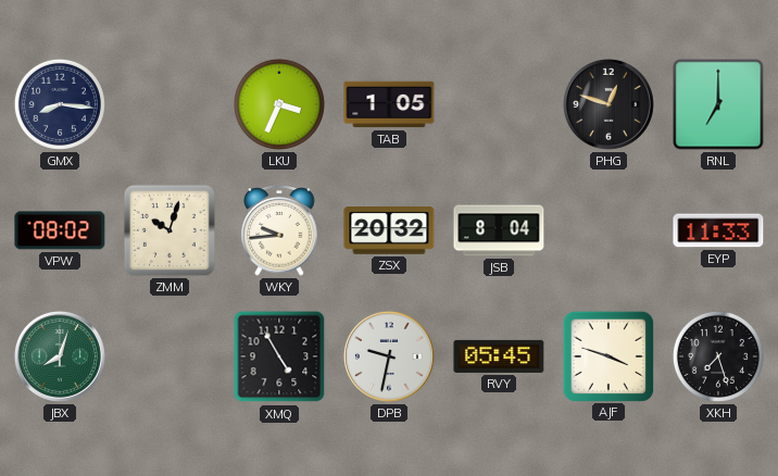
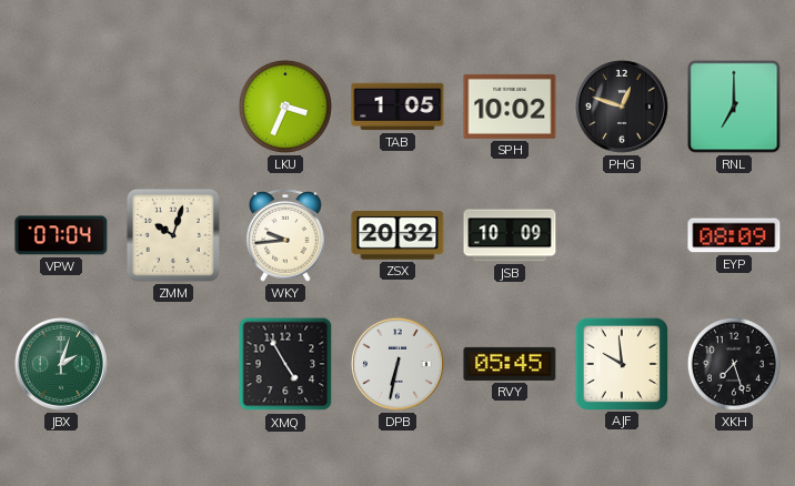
GMX: 8:16 -> none
SPH: none -> 10:02
VPW: 08:02 -> 07:04
JSB: 8:04 -> 10:09
EYP: 11:33 -> 08:09
JBX: 8:03 -> 2:03
DPB: 9:32 -> 6:32
AJF: 3:48 -> 9:59
